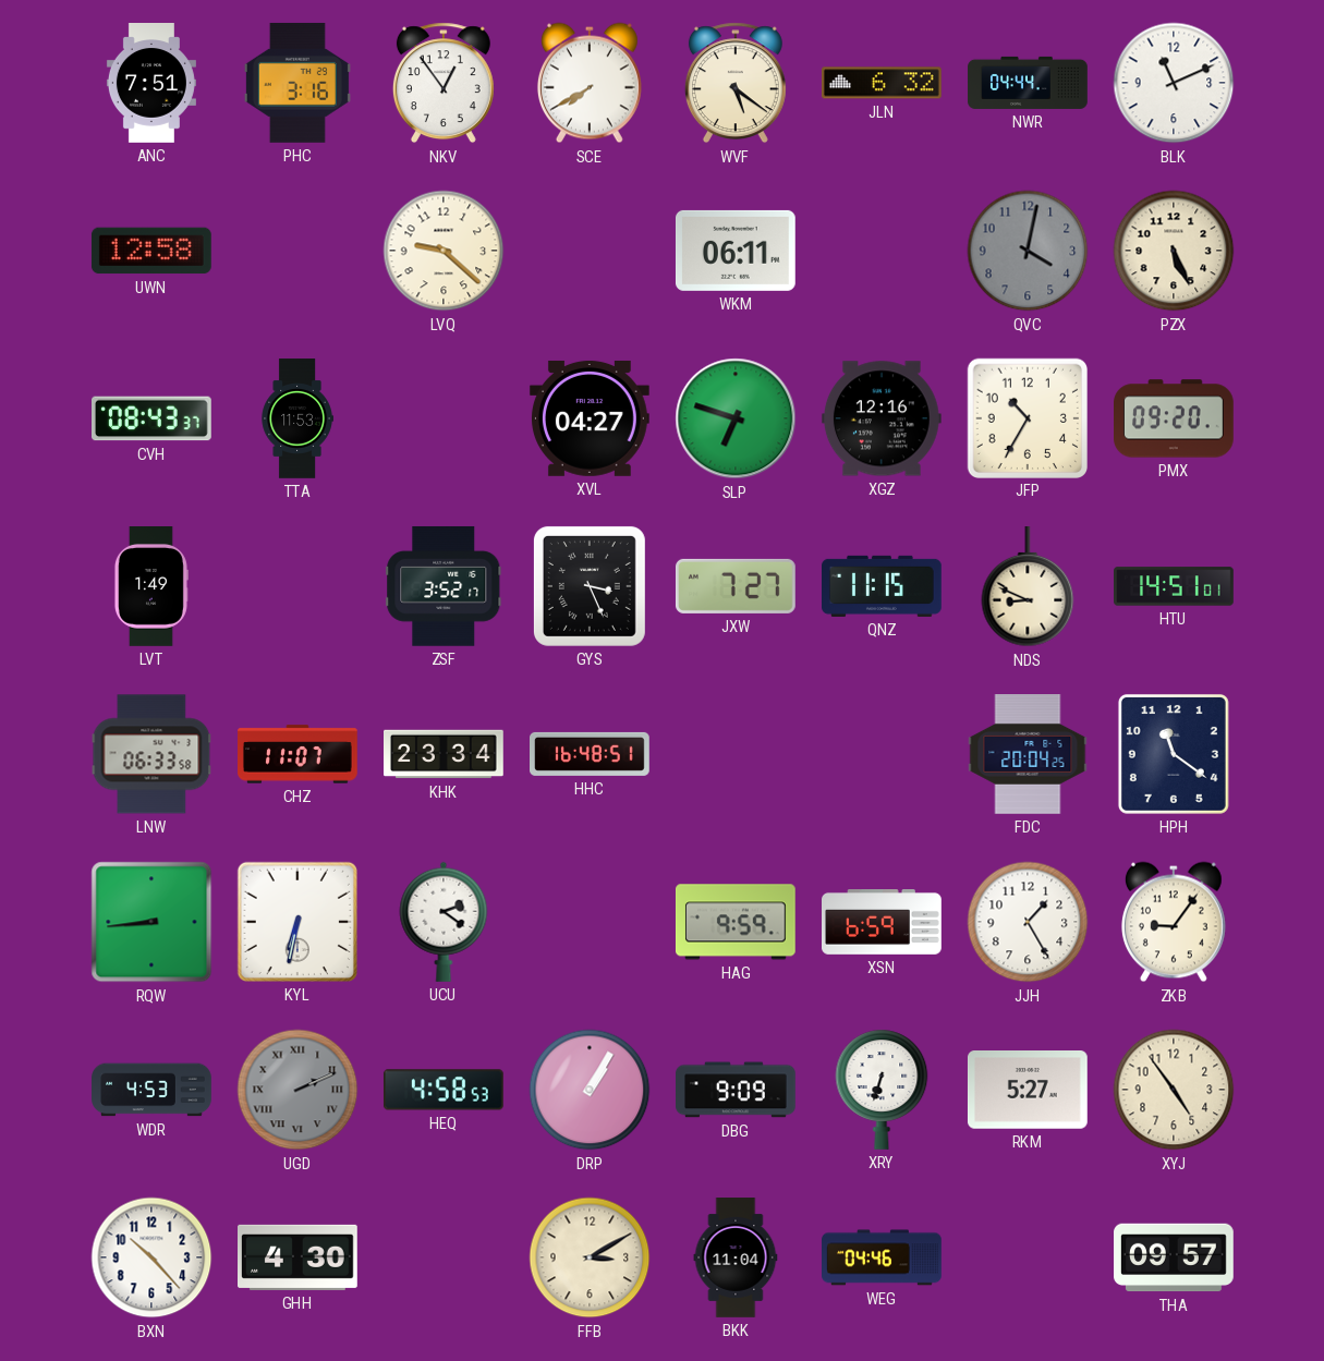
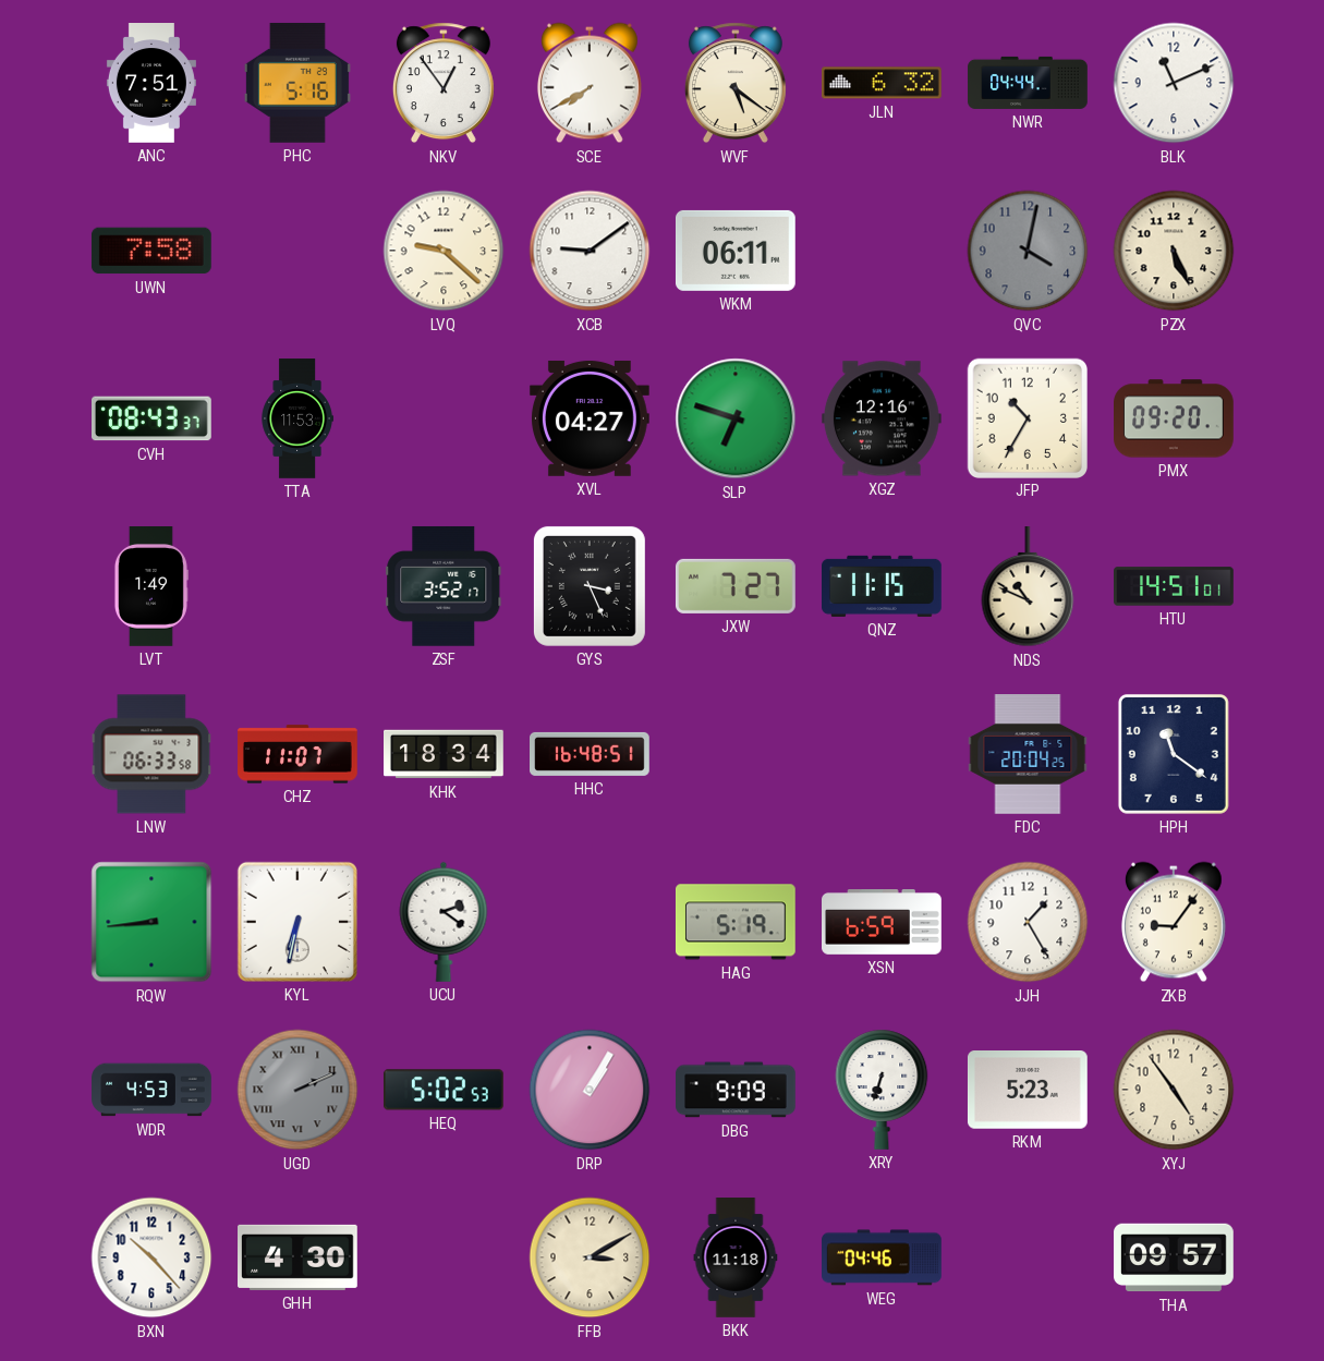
PHC: 3:16 -> 5:16
UWN: 12:58 -> 7:58
XCB: none -> 9:09
NDS: 8:49 -> 10:49
KHK: 23:34 -> 18:34
HAG: 9:59 -> 5:19
HEQ: 4:58 -> 5:02
RKM: 5:27 -> 5:23
BKK: 11:04 -> 11:18
